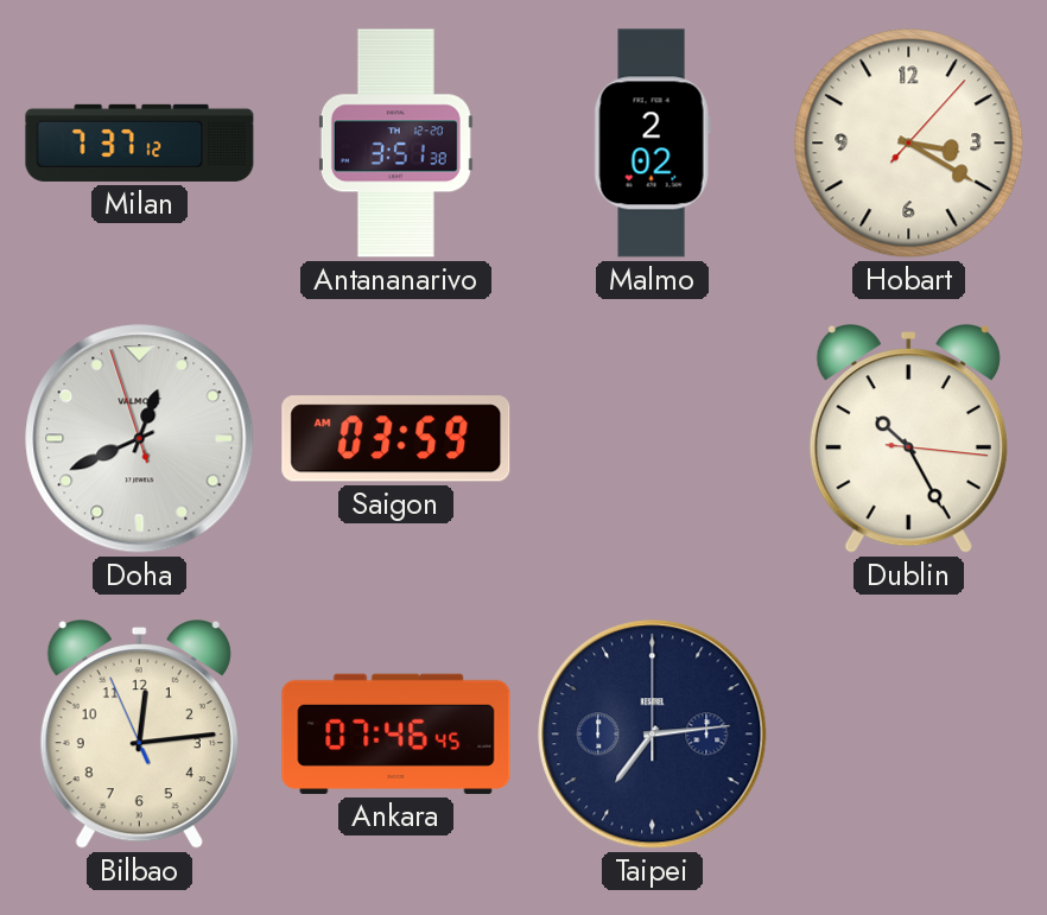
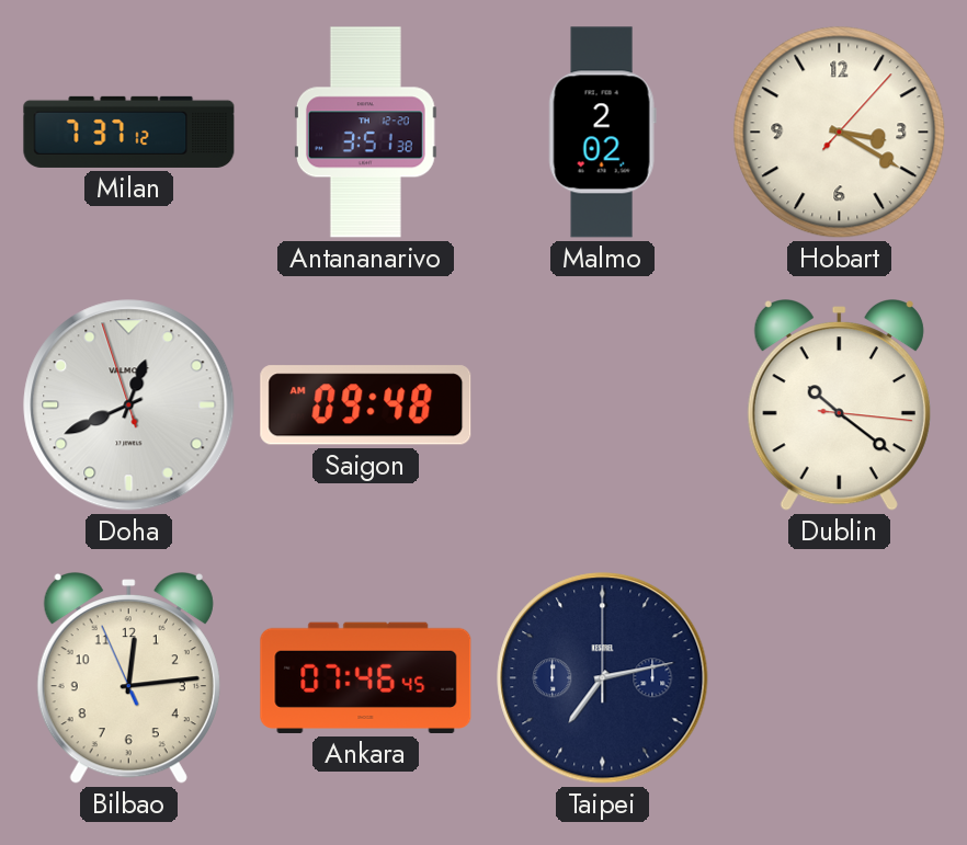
Saigon: 03:59 -> 09:48
Dublin: 10:25 -> 10:21
Taipei: 7:14 -> 7:13
